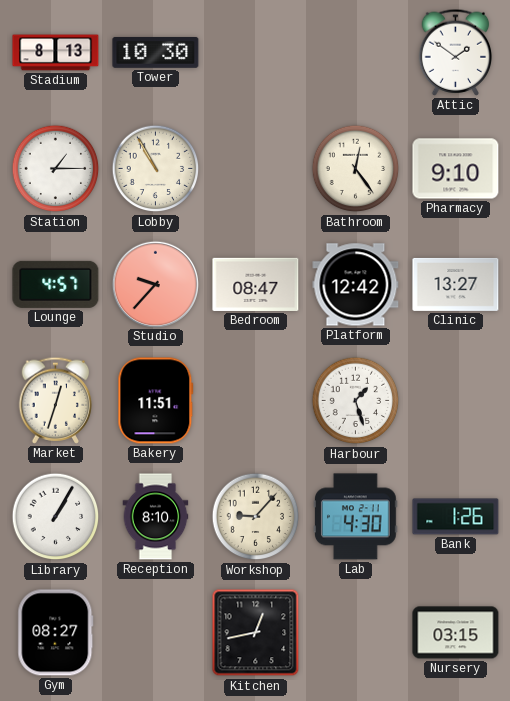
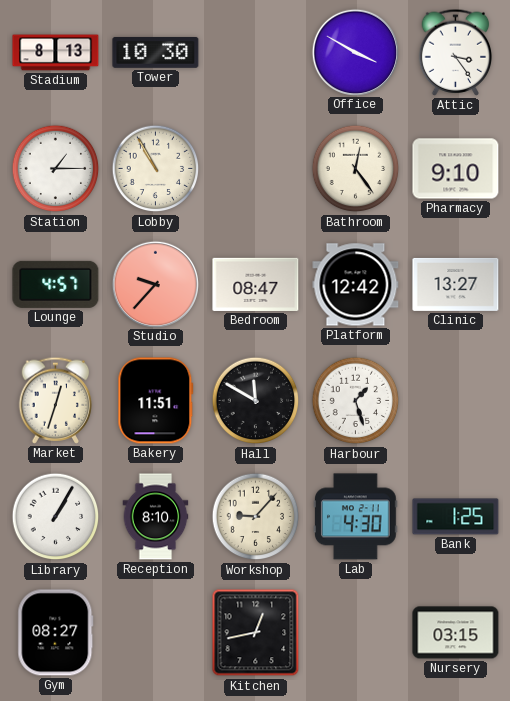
Office: none -> 3:50
Attic: 1:51 -> 3:24
Hall: none -> 11:50
Bank: 1:26 -> 1:25
